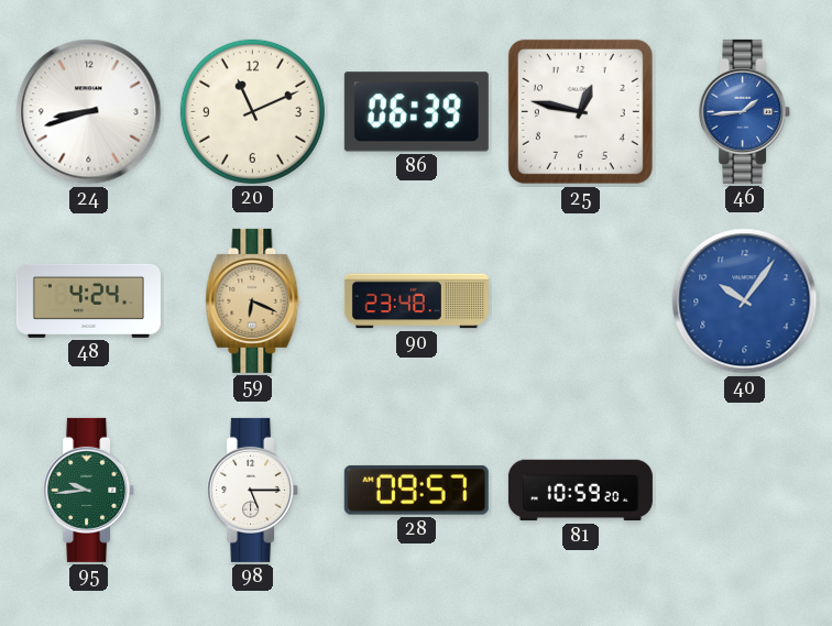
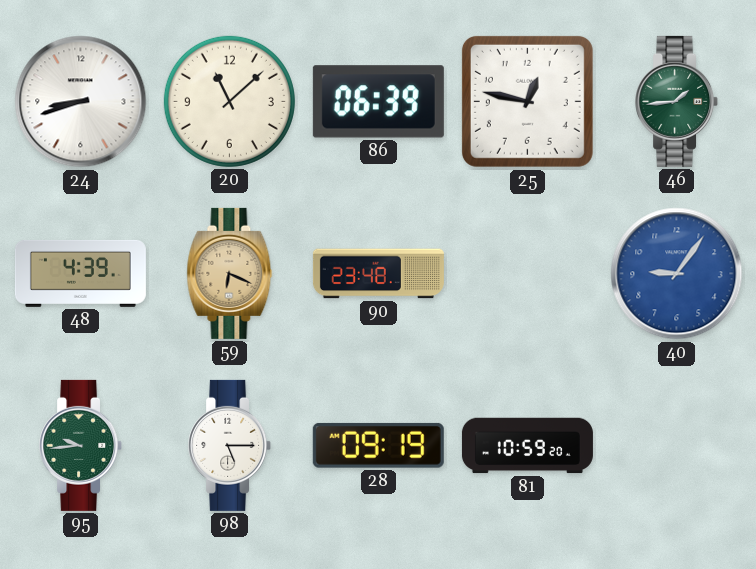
20: 11:11 -> 11:08
46 dial: blue -> green
48: 4:24 -> 4:39
40: 10:06 -> 9:06
28: 09:57 -> 09:19
